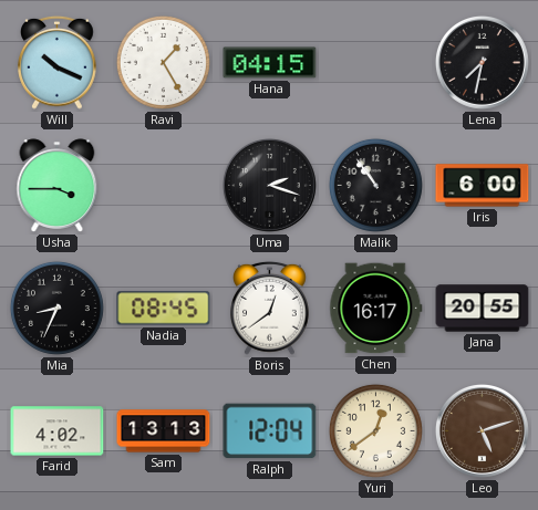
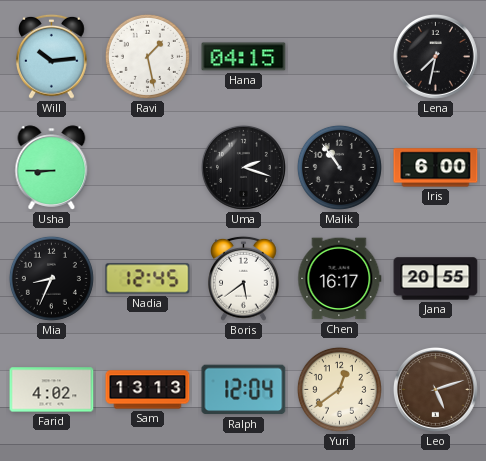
Will: 10:19 -> 10:14
Ravi: 1:25 -> 1:28
Usha: 3:45 -> 8:45
Nadia: 08:45 -> 12:45
Boris: 12:39 -> 5:39
